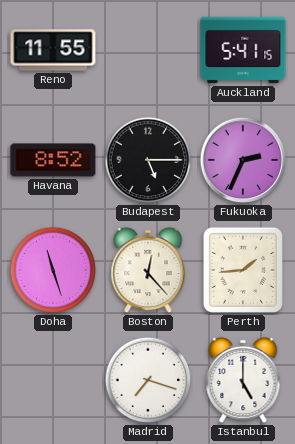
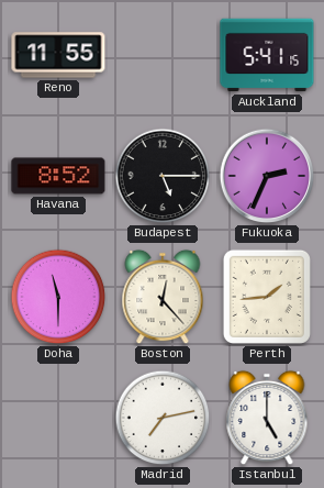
Doha: 11:27 -> 11:30
Madrid: 7:18 -> 7:13
